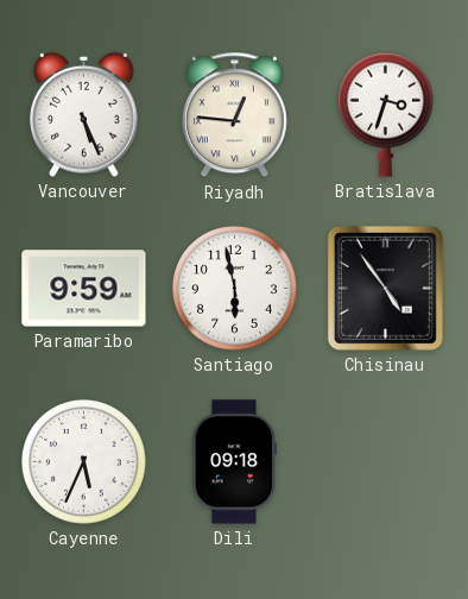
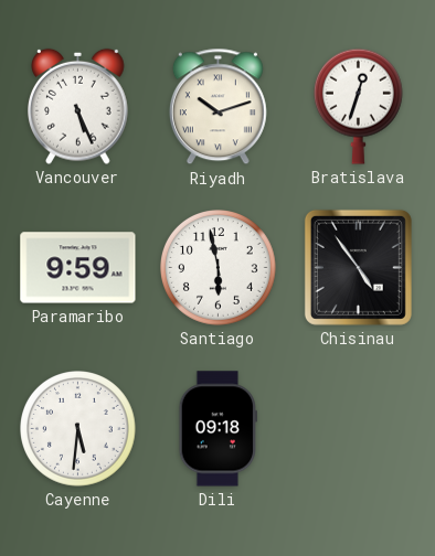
Riyadh: 12:46 -> 10:12
Bratislava: 3:33 -> 12:33
Cayenne: 5:34 -> 5:31
